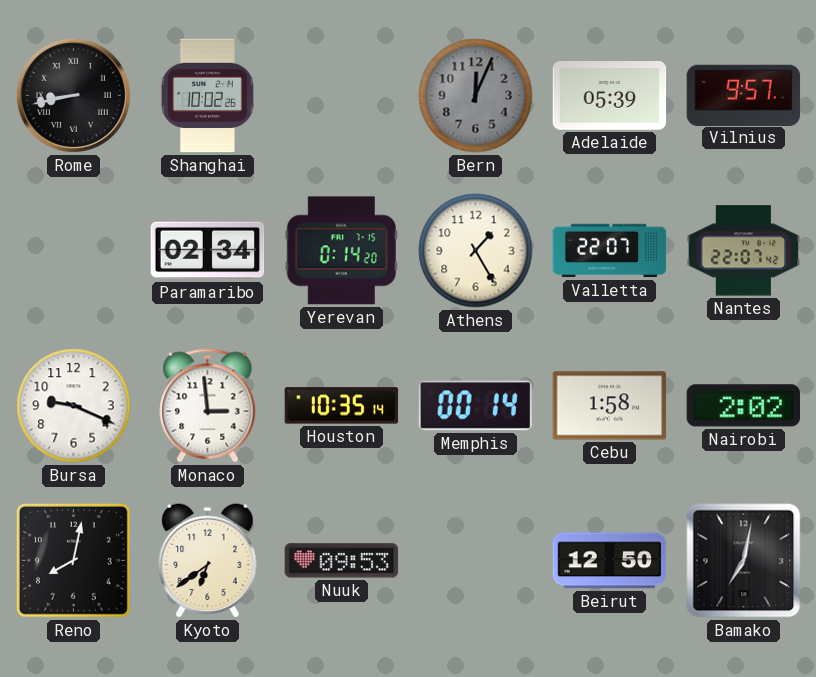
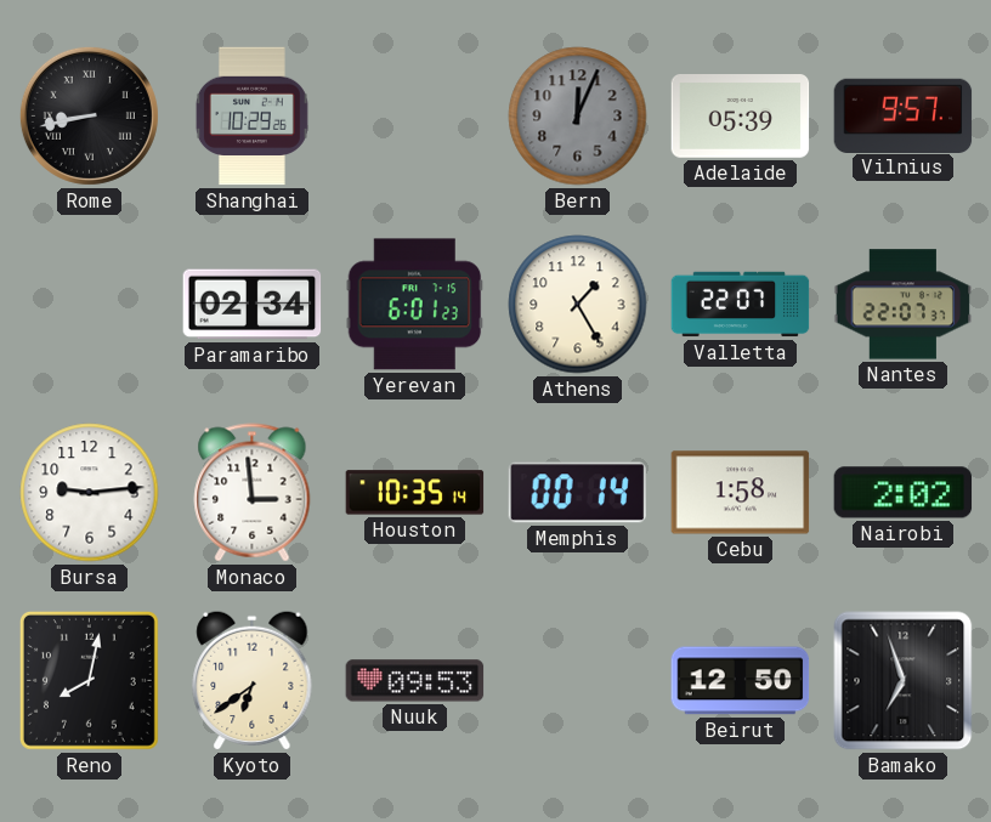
Shanghai: 10:02 -> 10:29
Yerevan: 0:14 -> 6:01
Nantes: 22:07:42 -> 22:07:37
Bursa: 9:19 -> 9:14
Bamako: 7:02 -> 6:57
